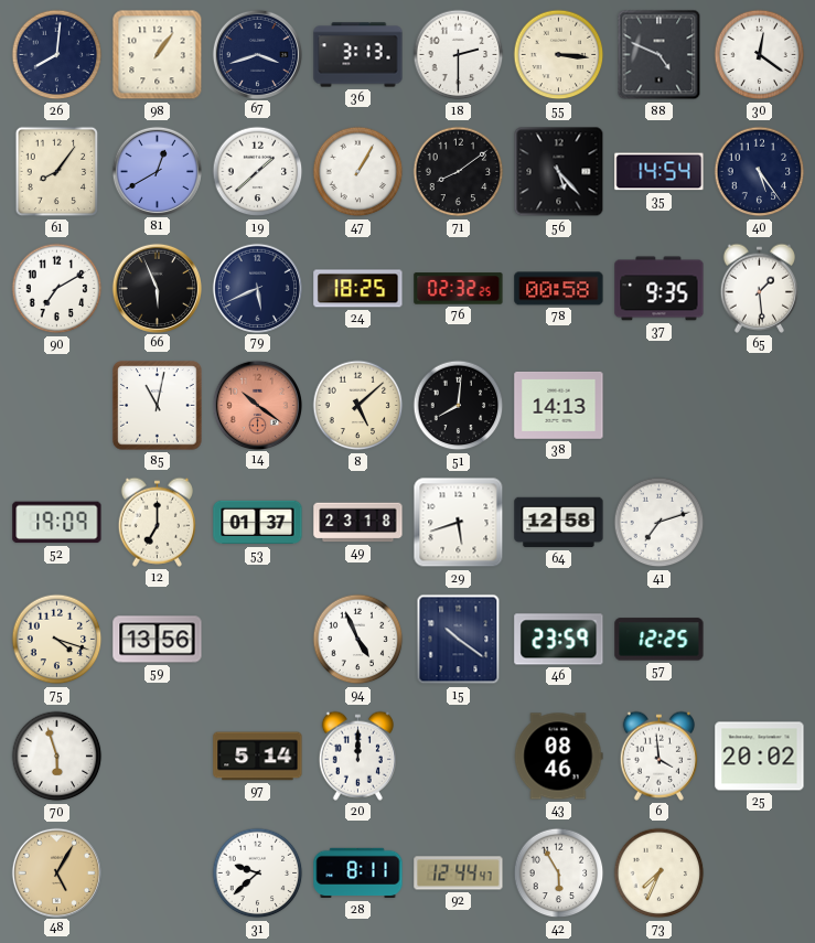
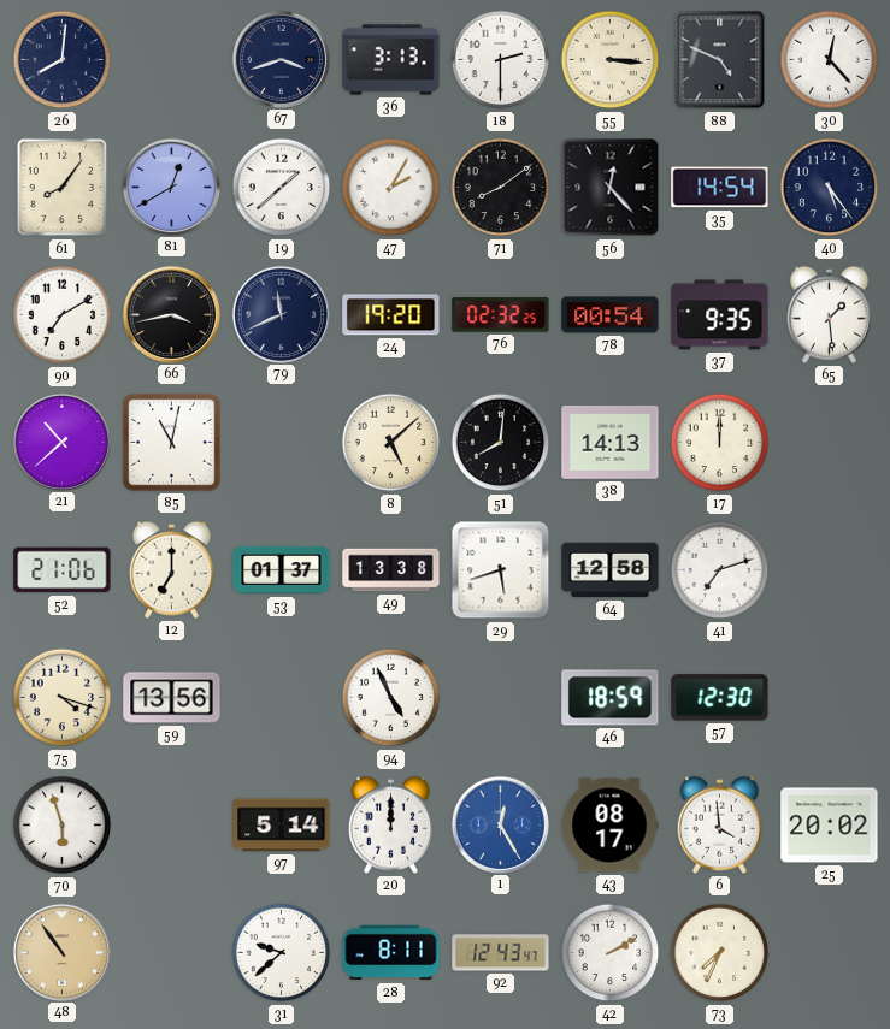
98: 1:06 -> none
30: 12:21 -> 12:23
47: 1:05 -> 2:05
56: 5:23 -> 12:23
66: 5:56 -> 3:43
79: 5:41 -> 11:41
24: 18:25 -> 19:20
78: 00:58 -> 00:54
21: none -> 10:38
14: 10:21 -> none
17: none -> 12:00
52: 19:09 -> 21:06
49: 23:18 -> 13:38
15: 10:21 -> none
46: 23:59 -> 18:59
57: 12:25 -> 12:30
1: none -> 12:25
43: 08:46 -> 08:17
48: 5:05 -> 10:54
92: 12:44 -> 12:43
42: 5:55 -> 2:10
